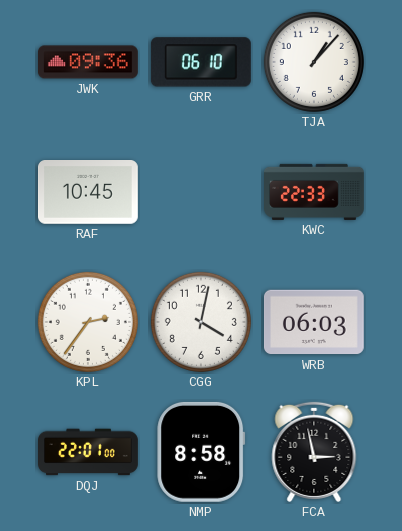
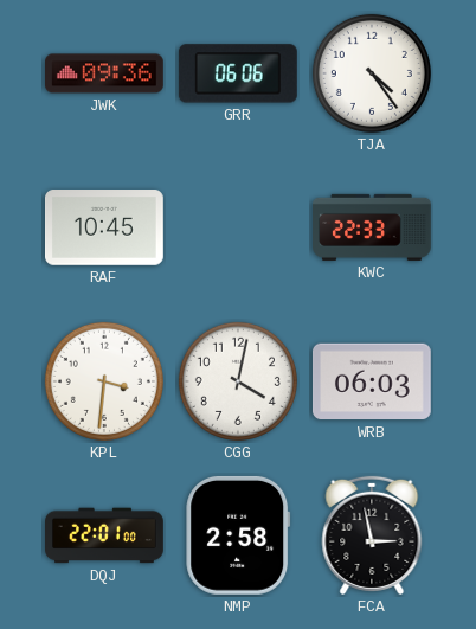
GRR: 06:10 -> 06:06
TJA: 1:07 -> 4:24
KPL: 2:36 -> 3:31
NMP: 8:58 -> 2:58
